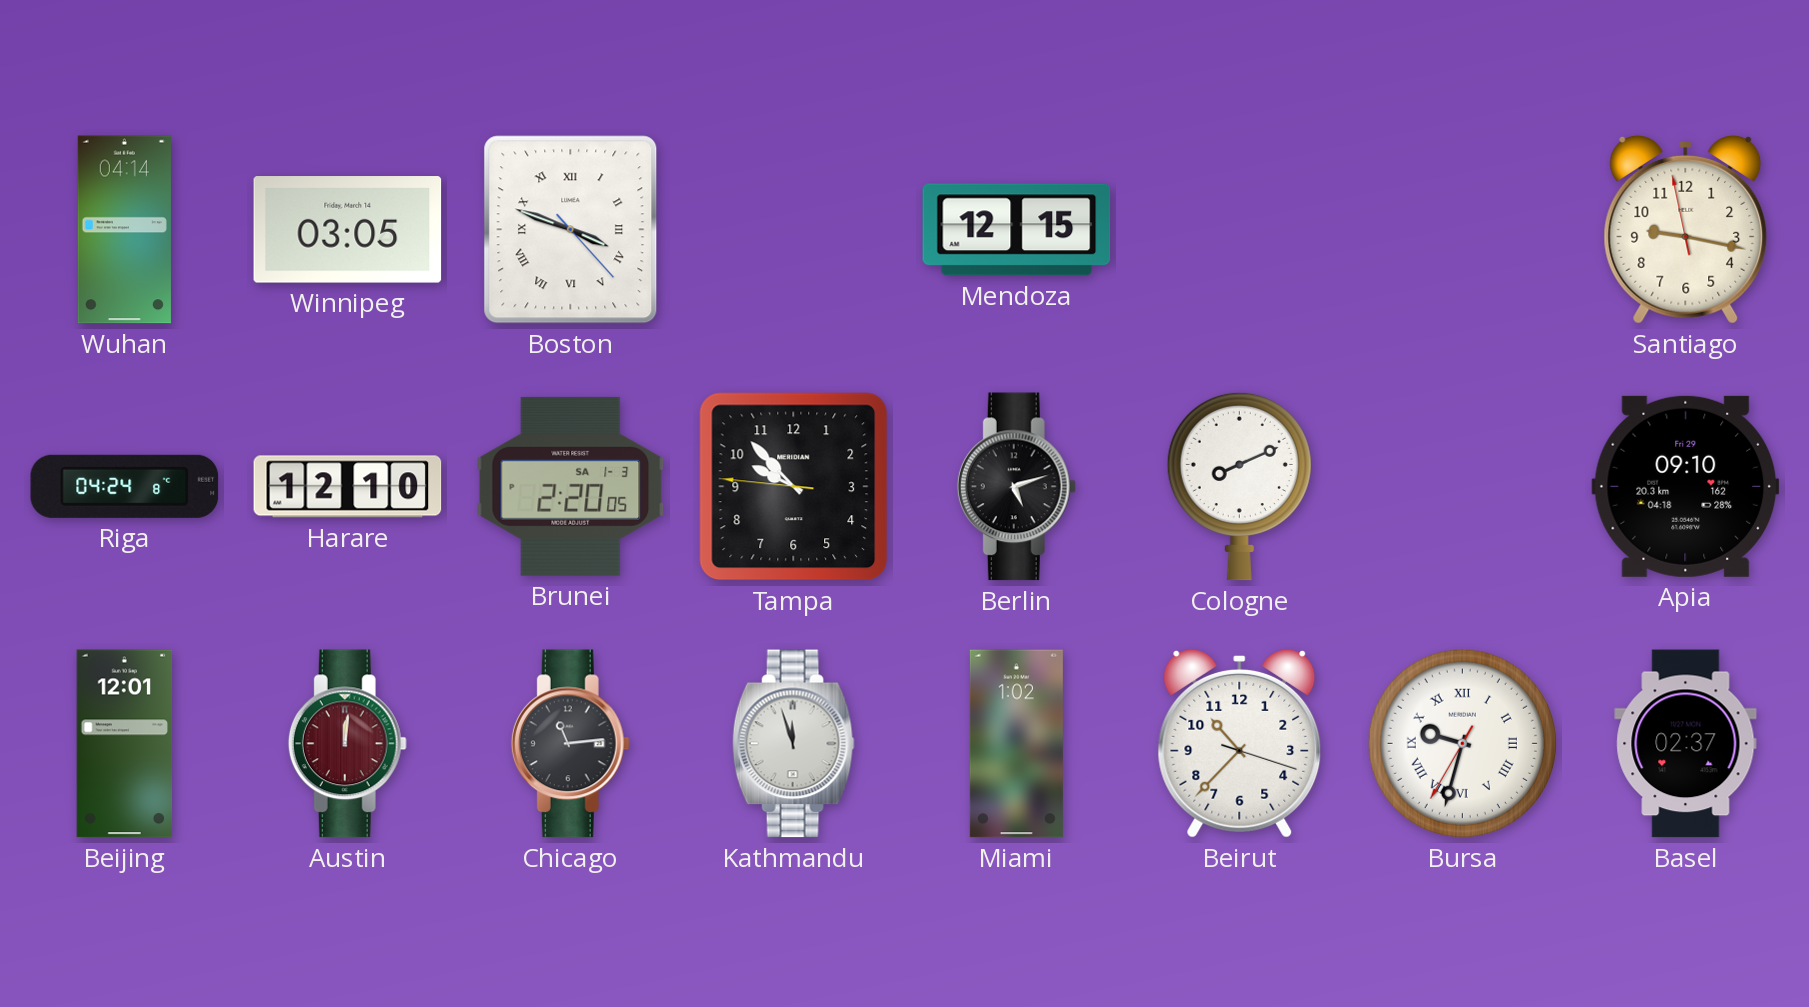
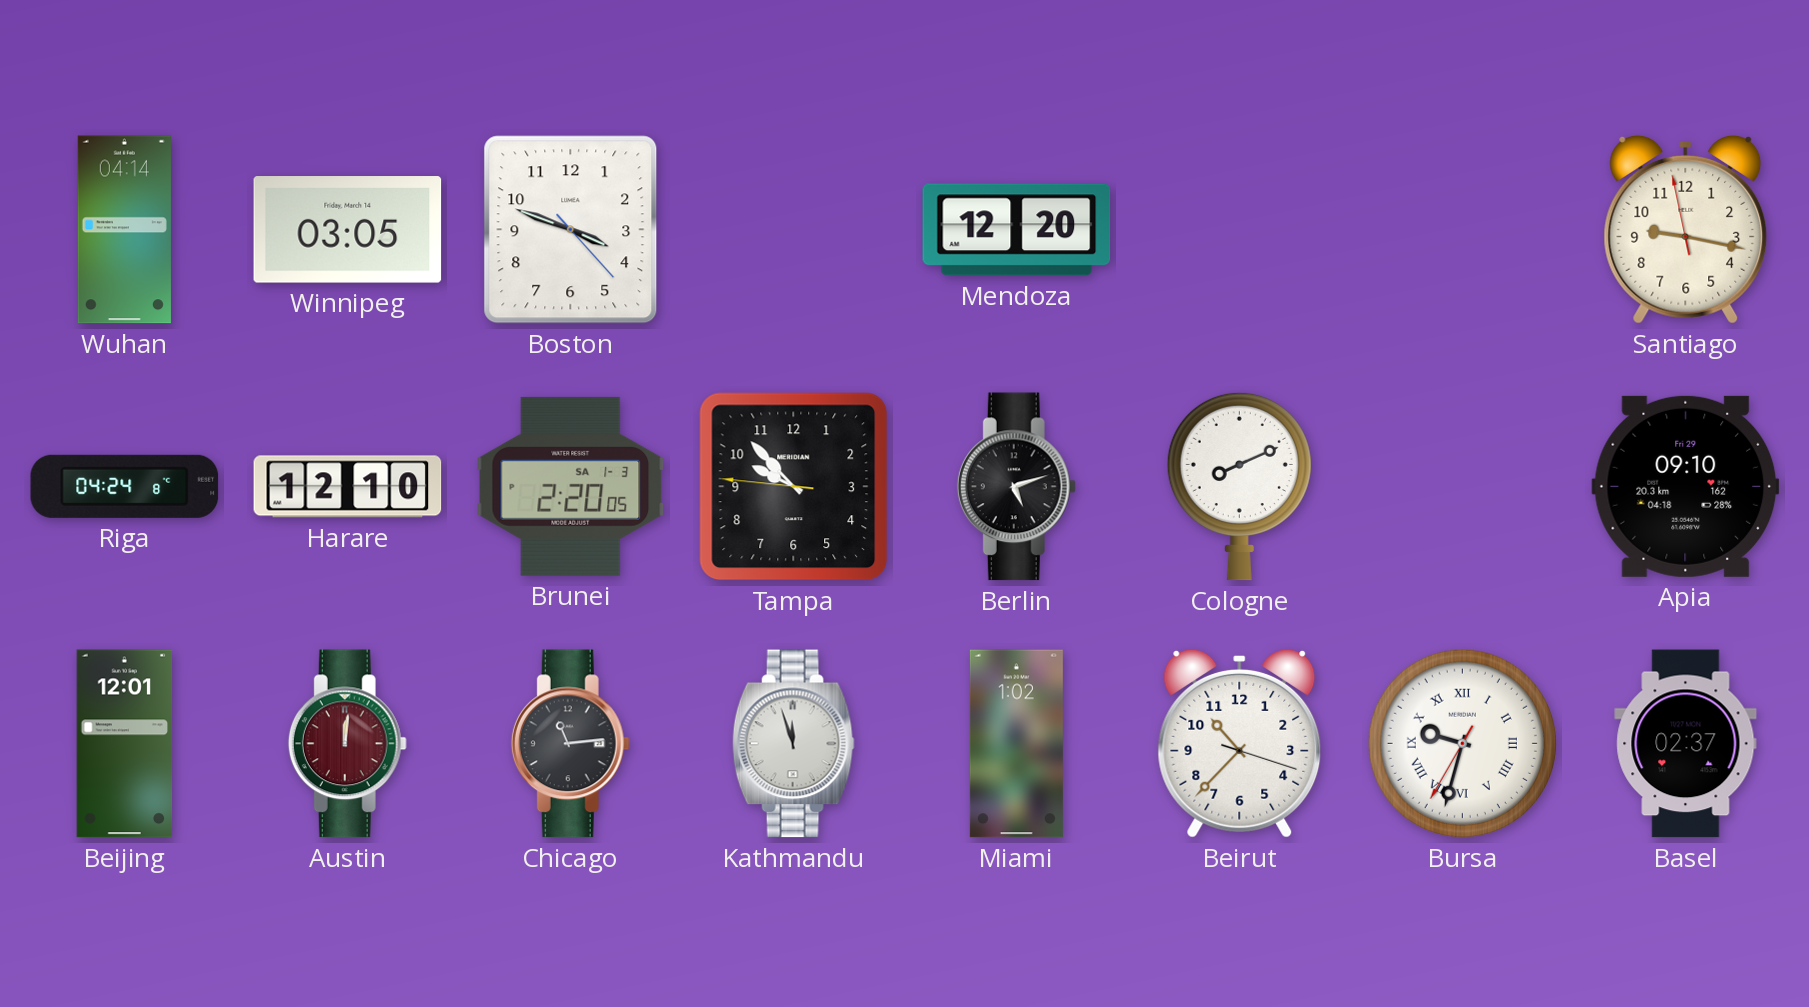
Boston numerals: Roman -> Arabic
Mendoza: 12:15 -> 12:20
